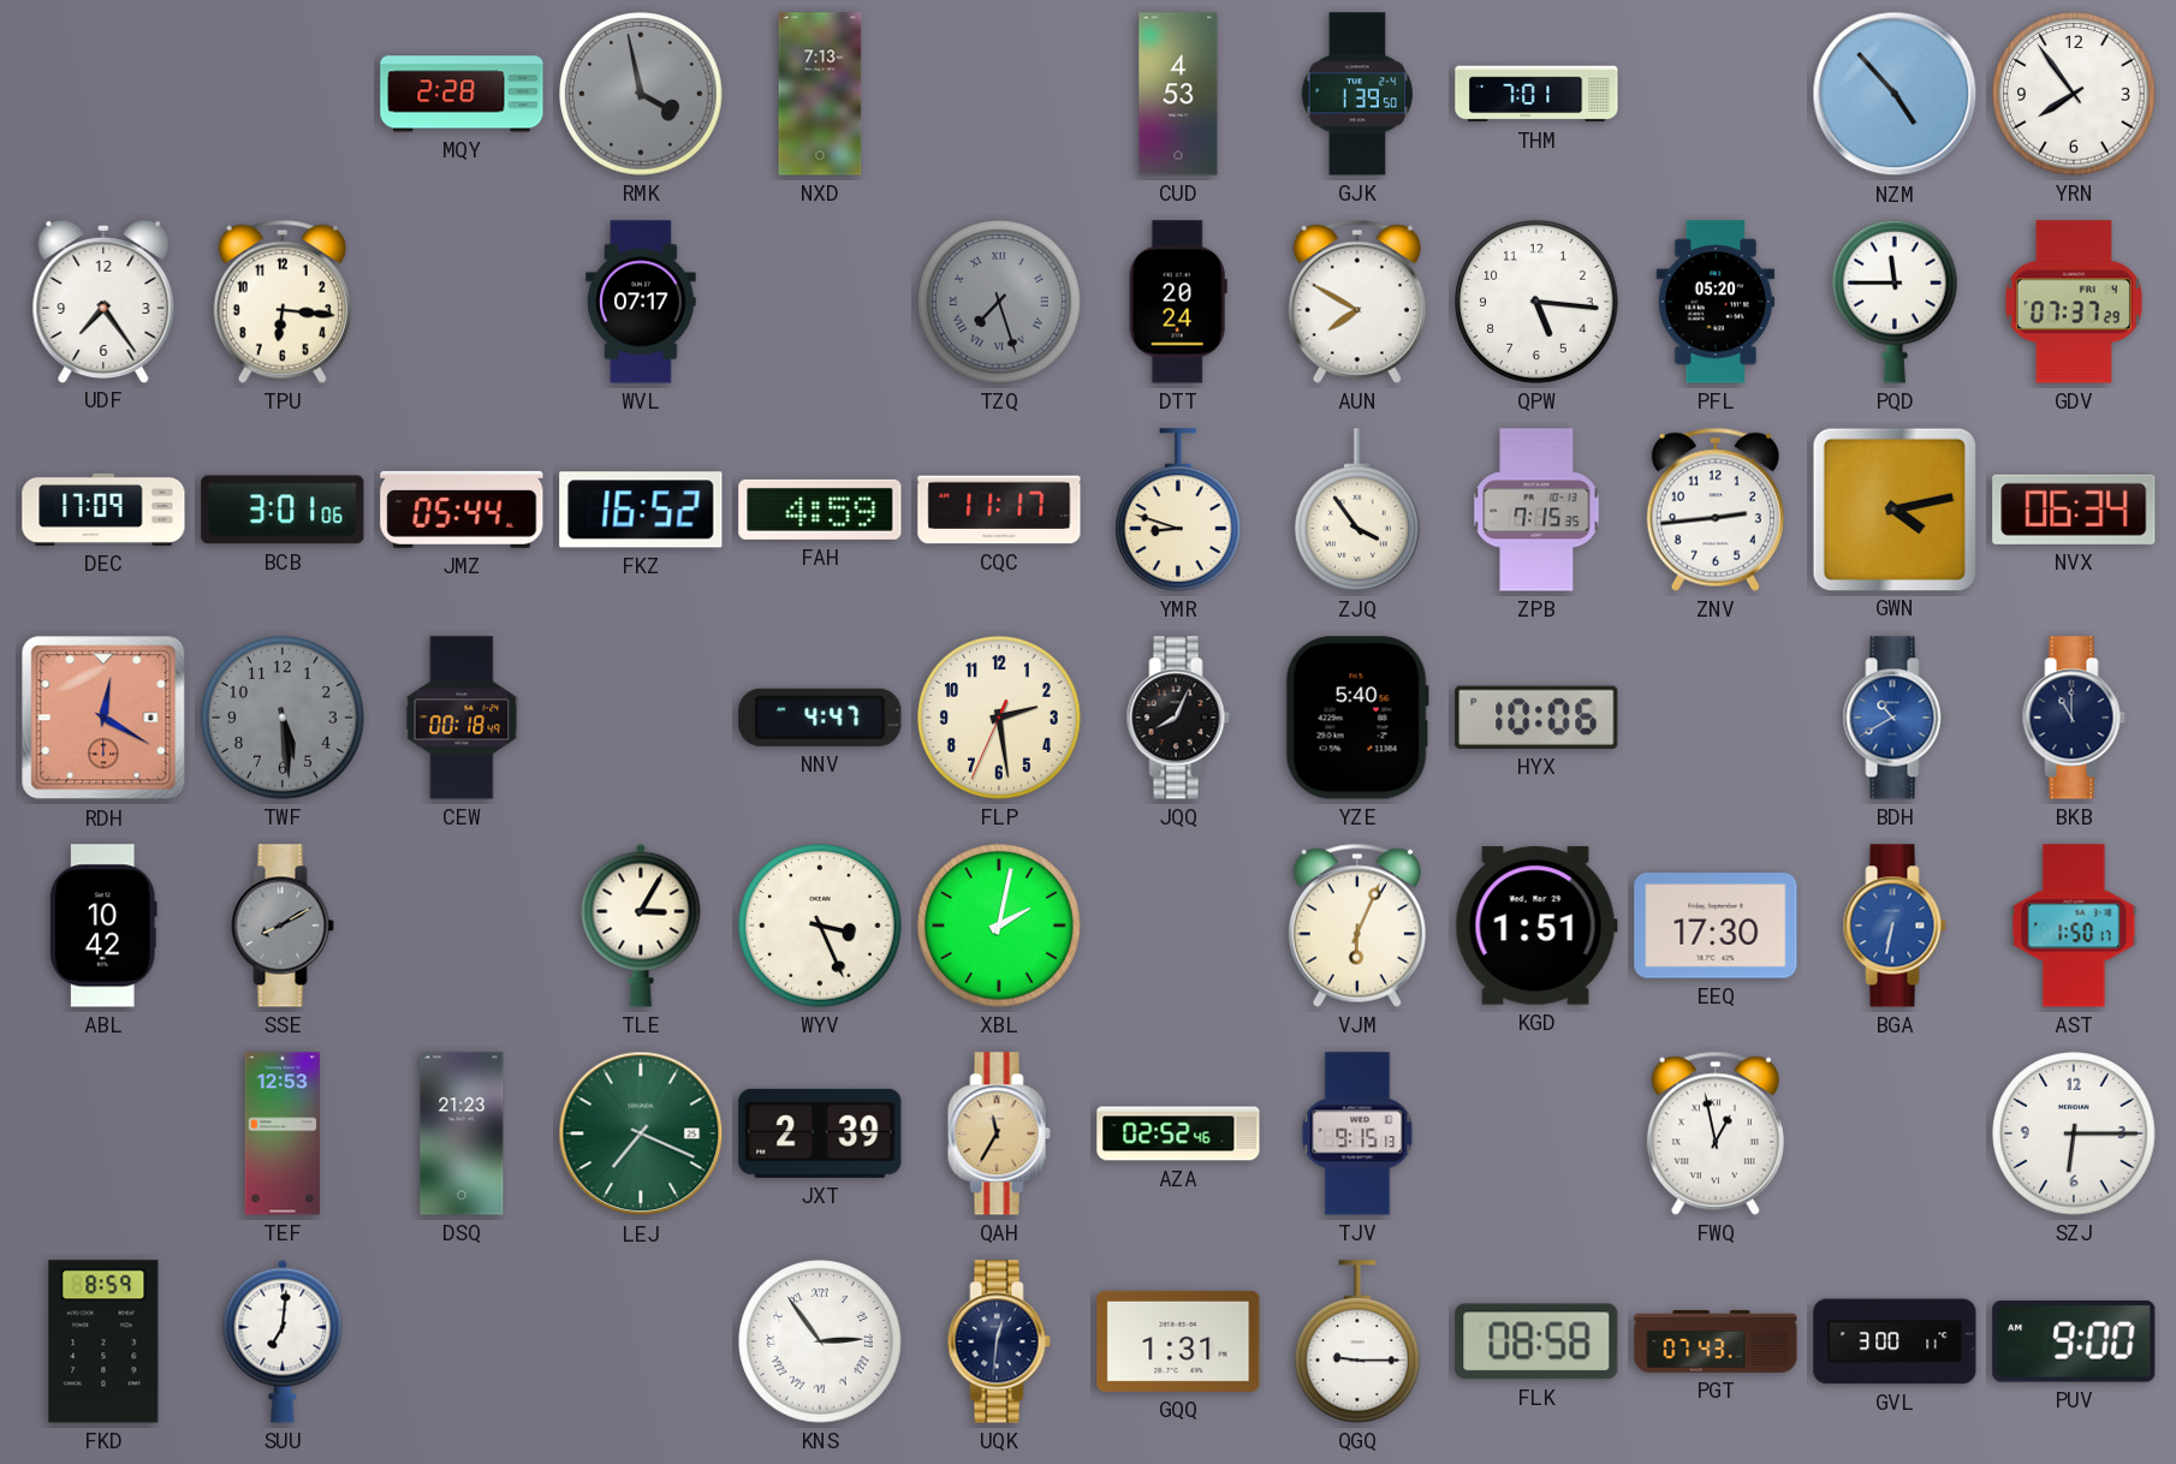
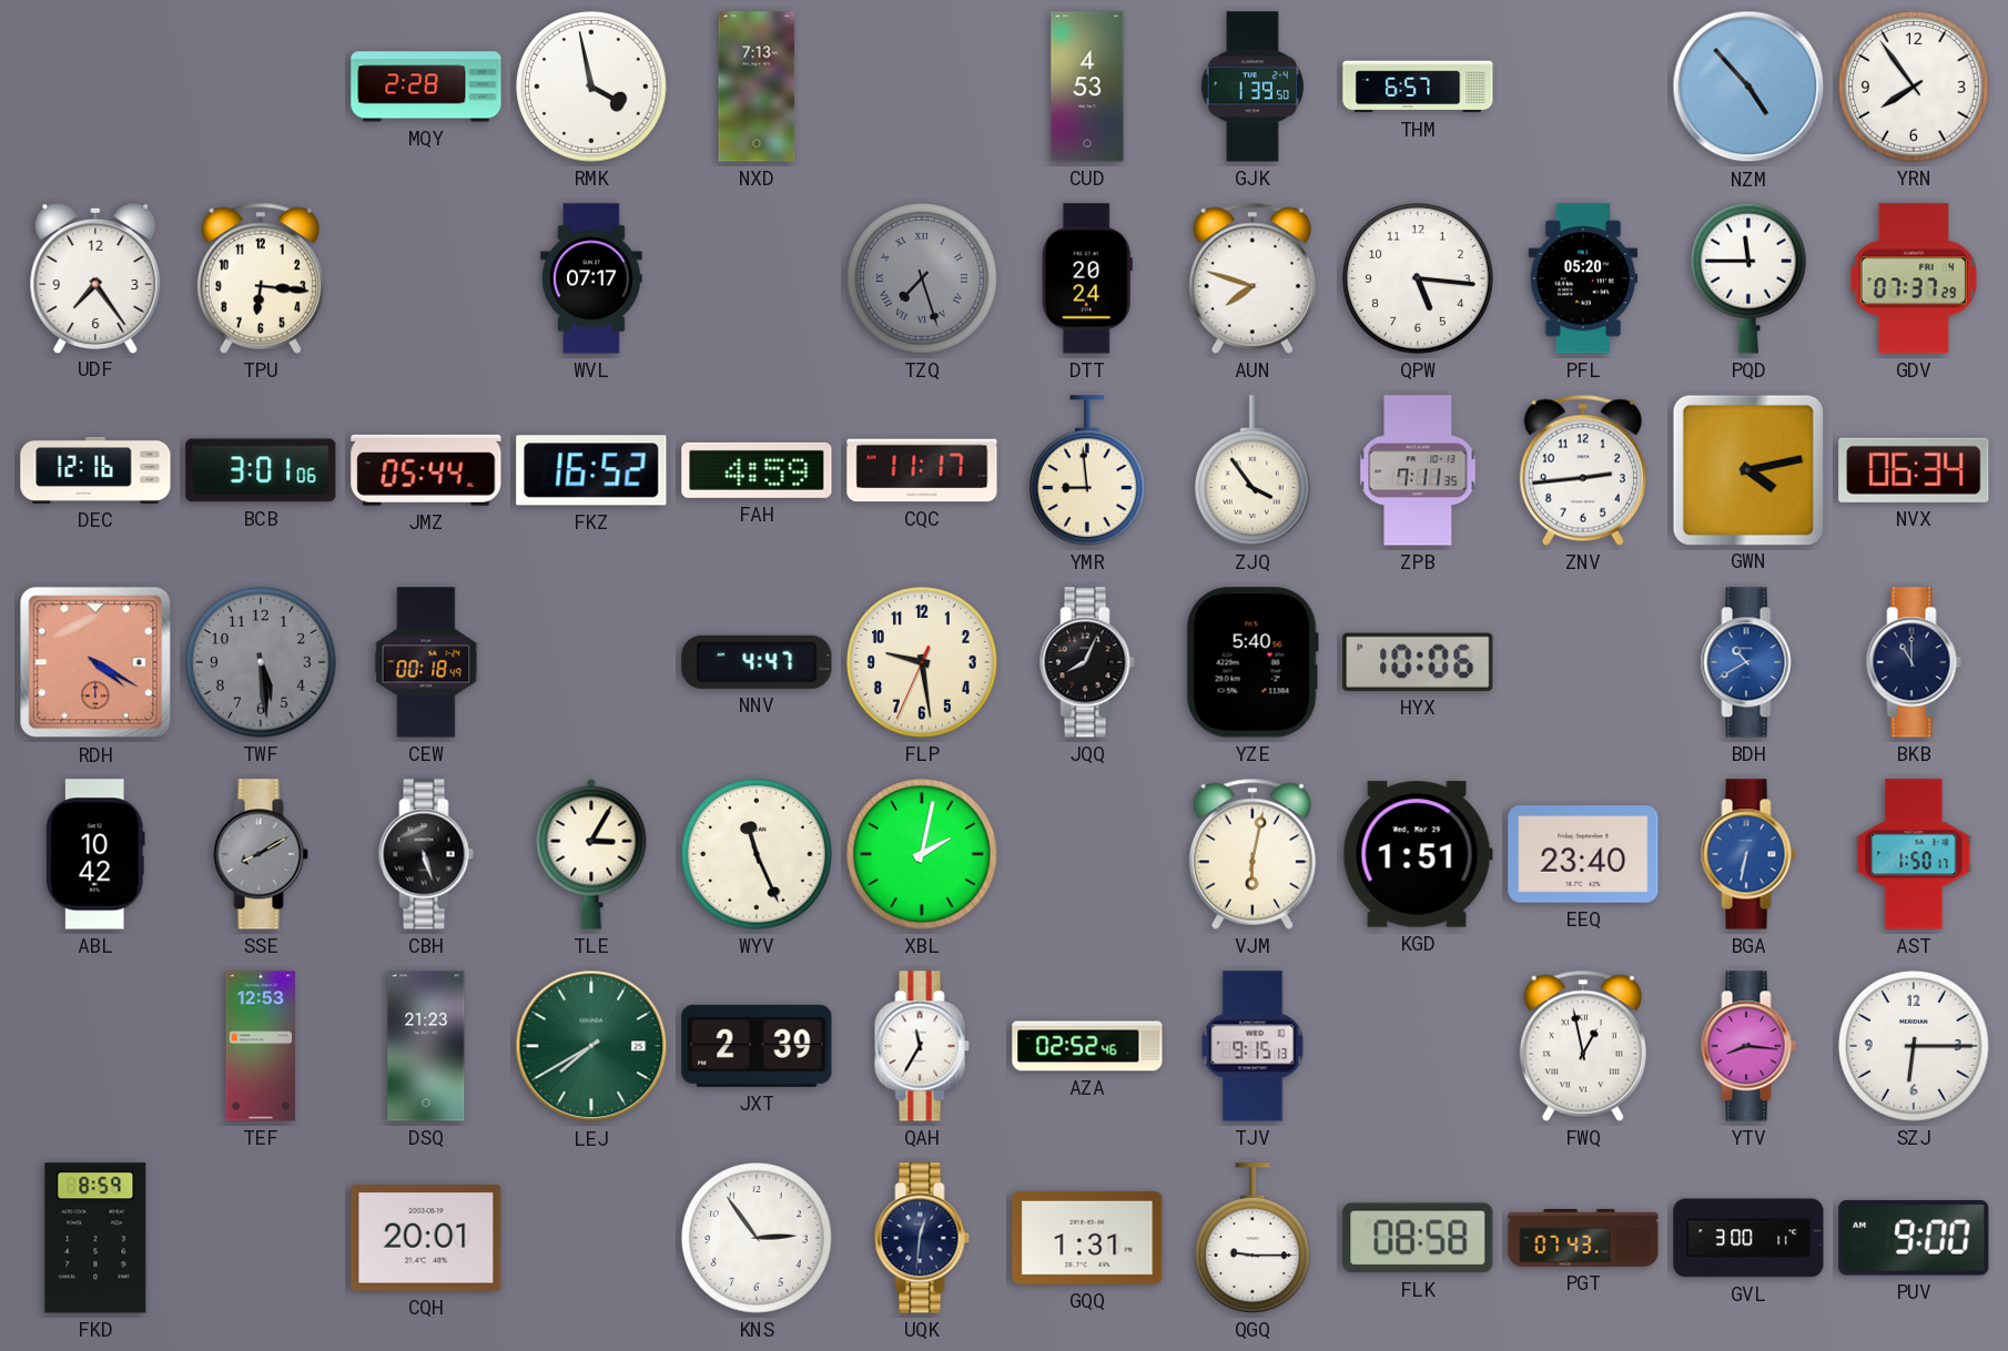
RMK dial: grey -> white
THM: 7:01 -> 6:57
AUN: 7:50 -> 7:48
DEC: 17:09 -> 12:16
YMR: 8:48 -> 8:59
ZPB: 7:15 -> 7:11
RDH: 12:20 -> 4:20
FLP: 2:28 -> 9:28
CBH: none -> 5:27
WYV: 3:26 -> 11:26
VJM: 6:04 -> 6:02
EEQ: 17:30 -> 23:40
LEJ: 7:19 -> 7:40
QAH dial: champagne -> white
YTV: none -> 8:16
SUU: 7:01 -> none
CQH: none -> 20:01
KNS numerals: Roman -> Arabic
